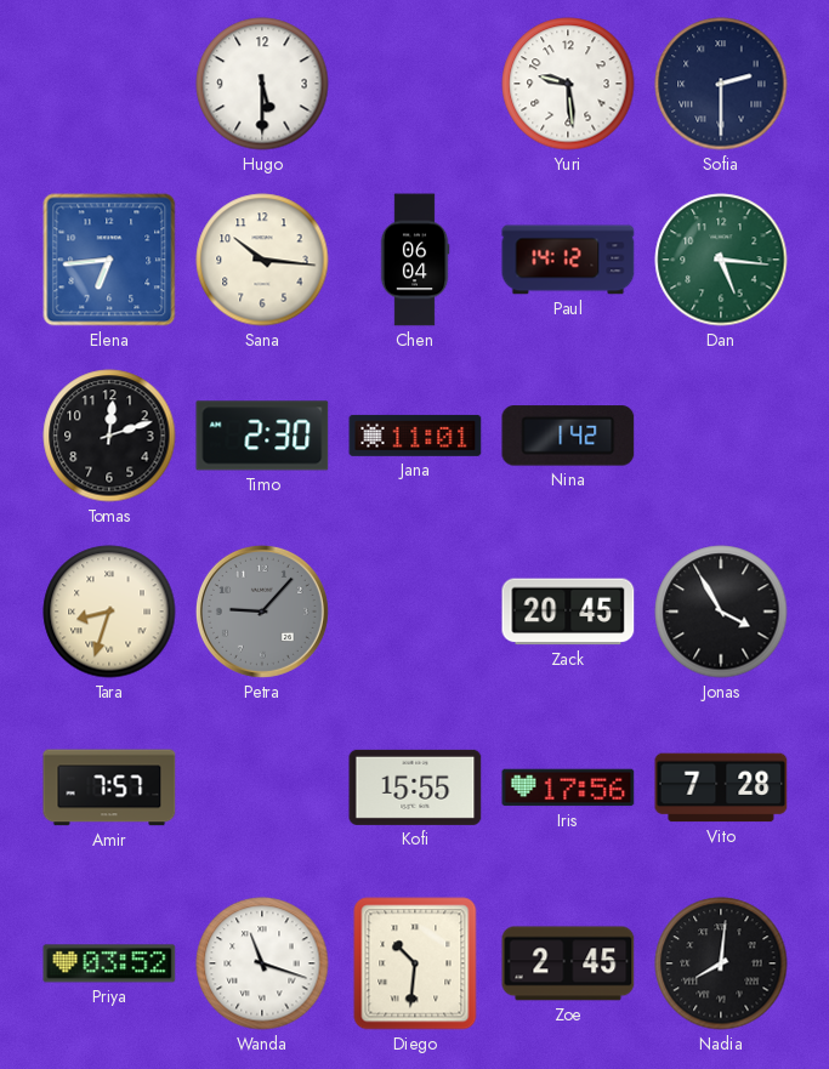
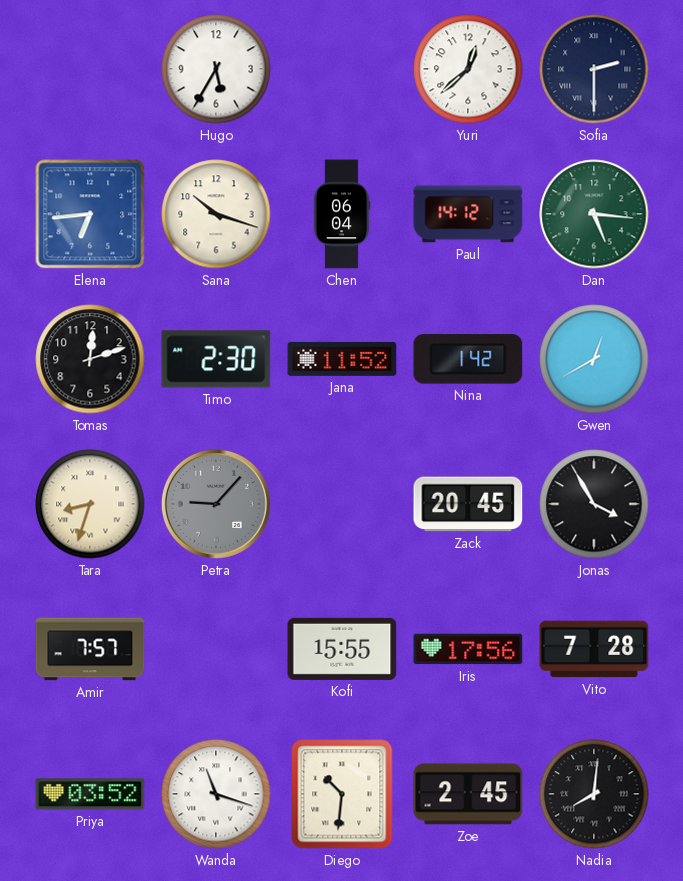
Hugo: 5:30 -> 5:35
Yuri: 9:29 -> 12:38
Sana: 10:16 -> 10:18
Jana: 11:01 -> 11:52
Gwen: none -> 12:40
